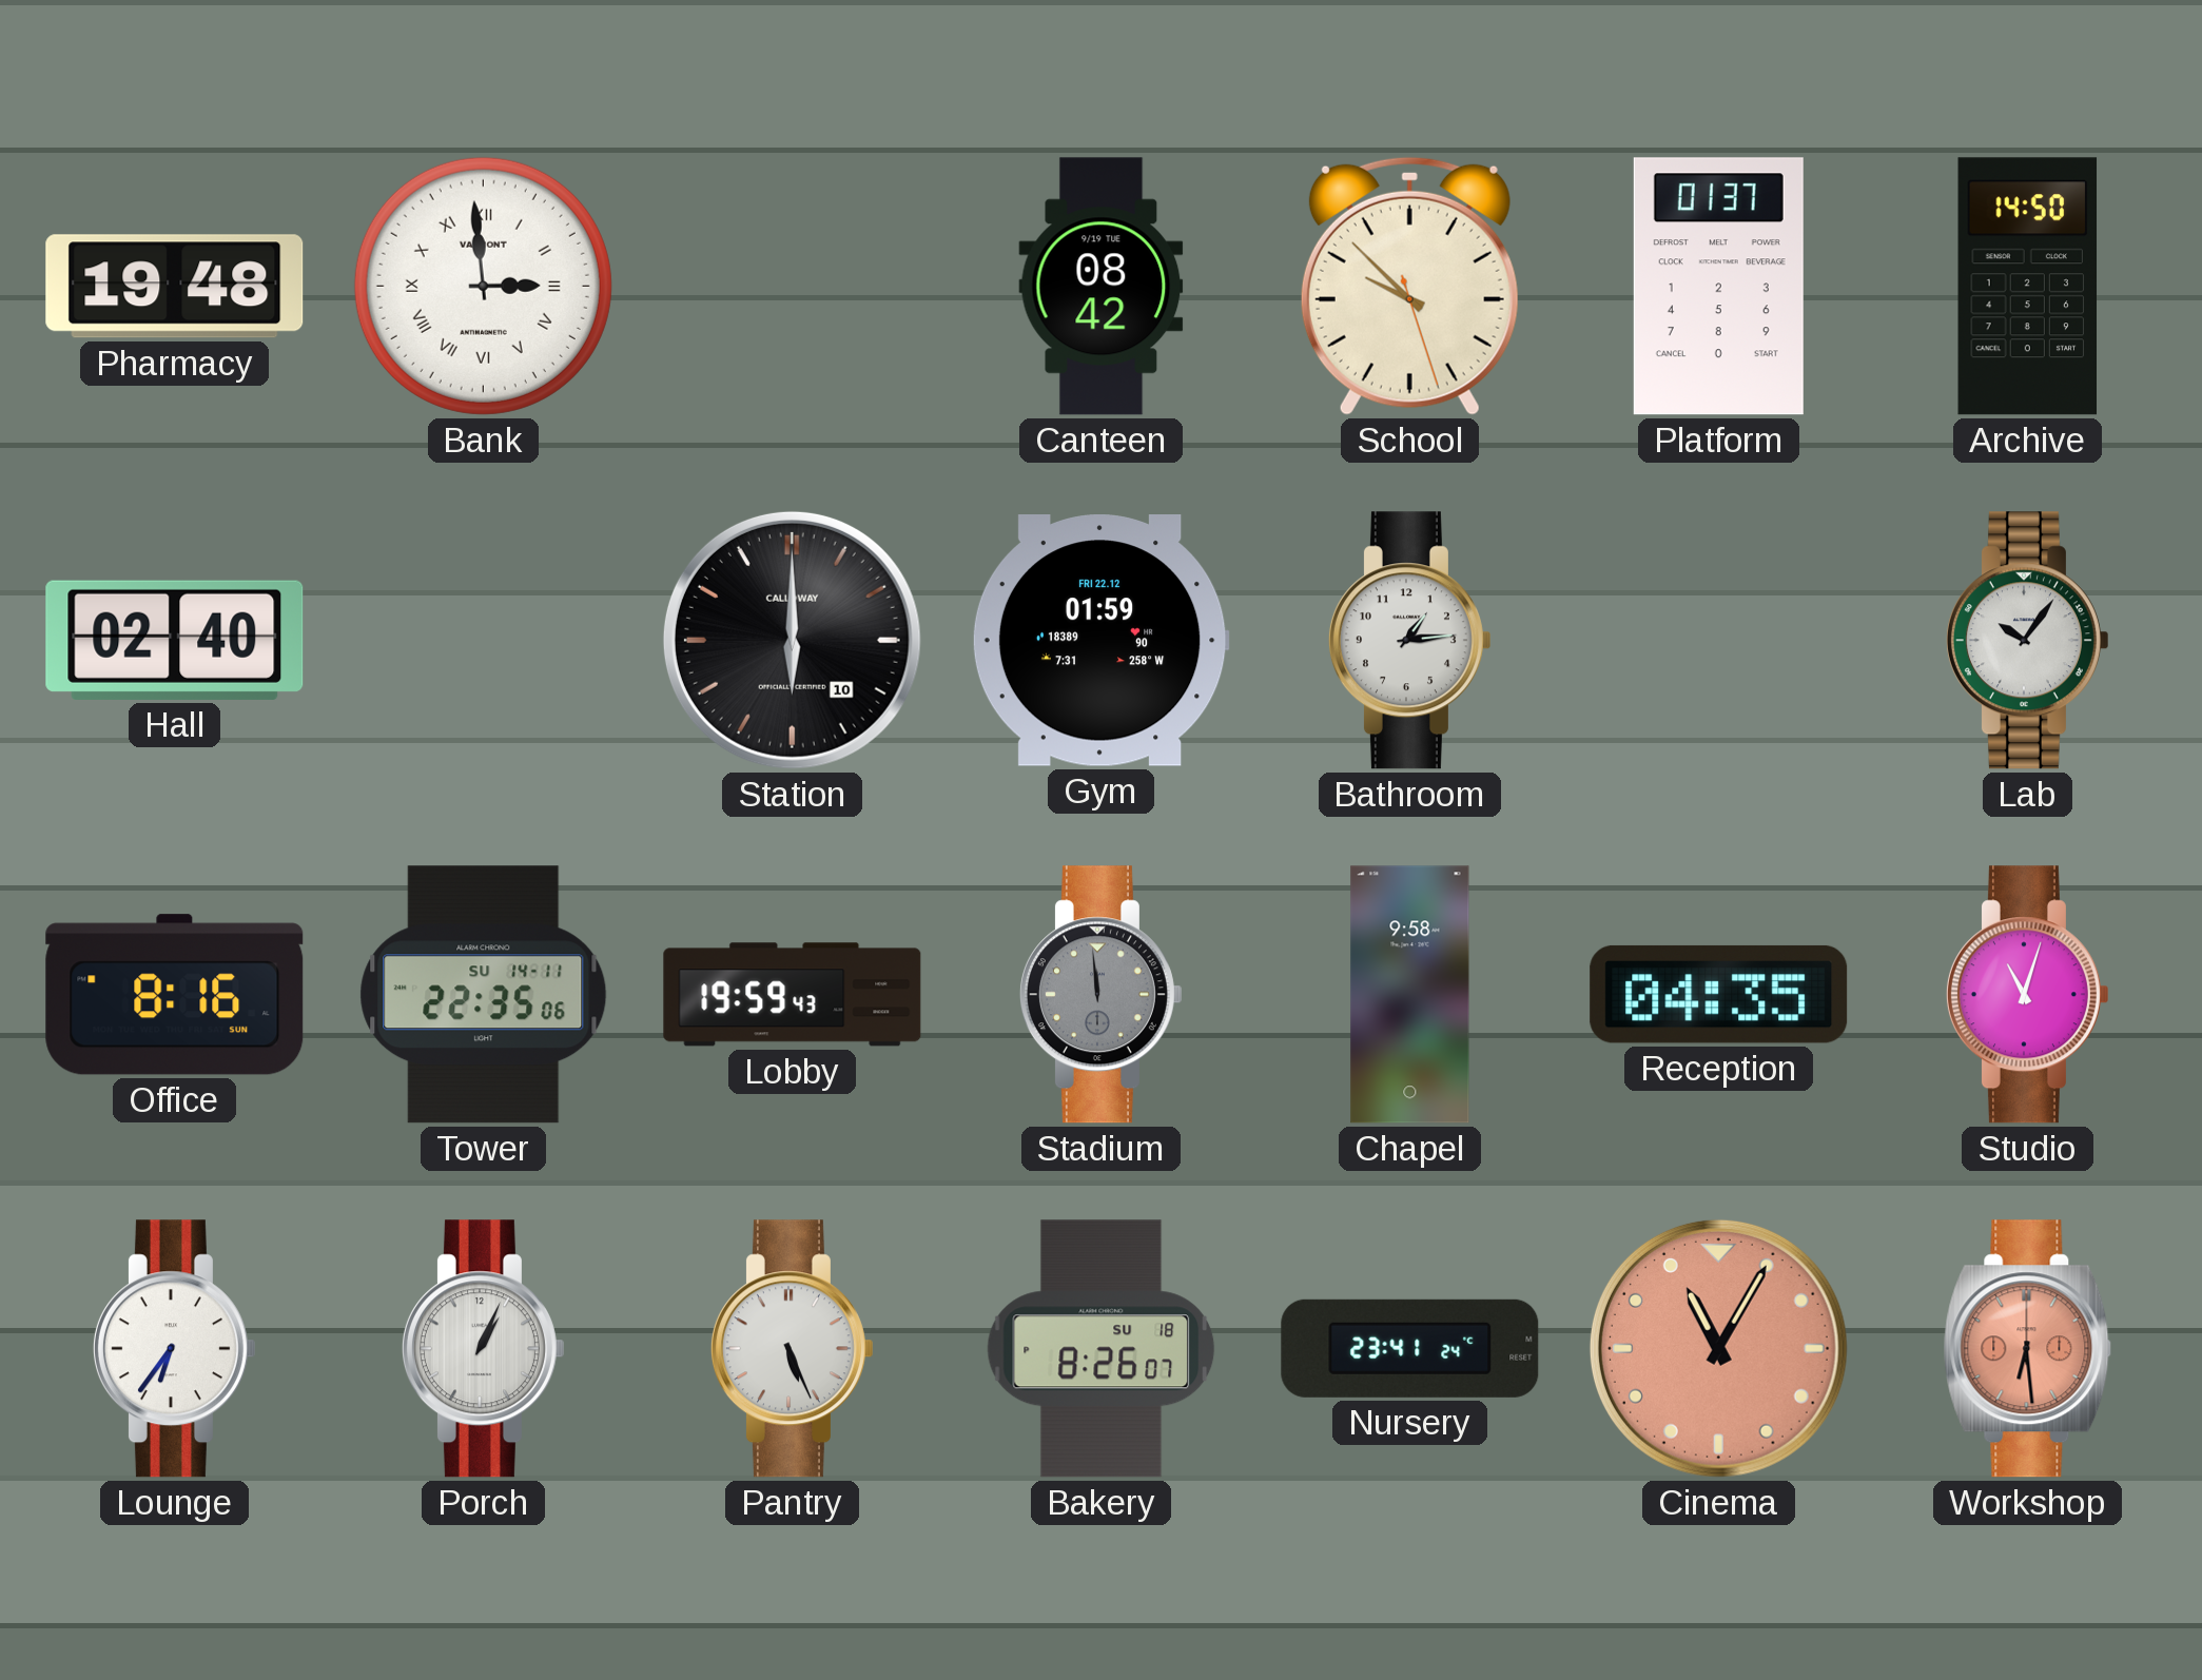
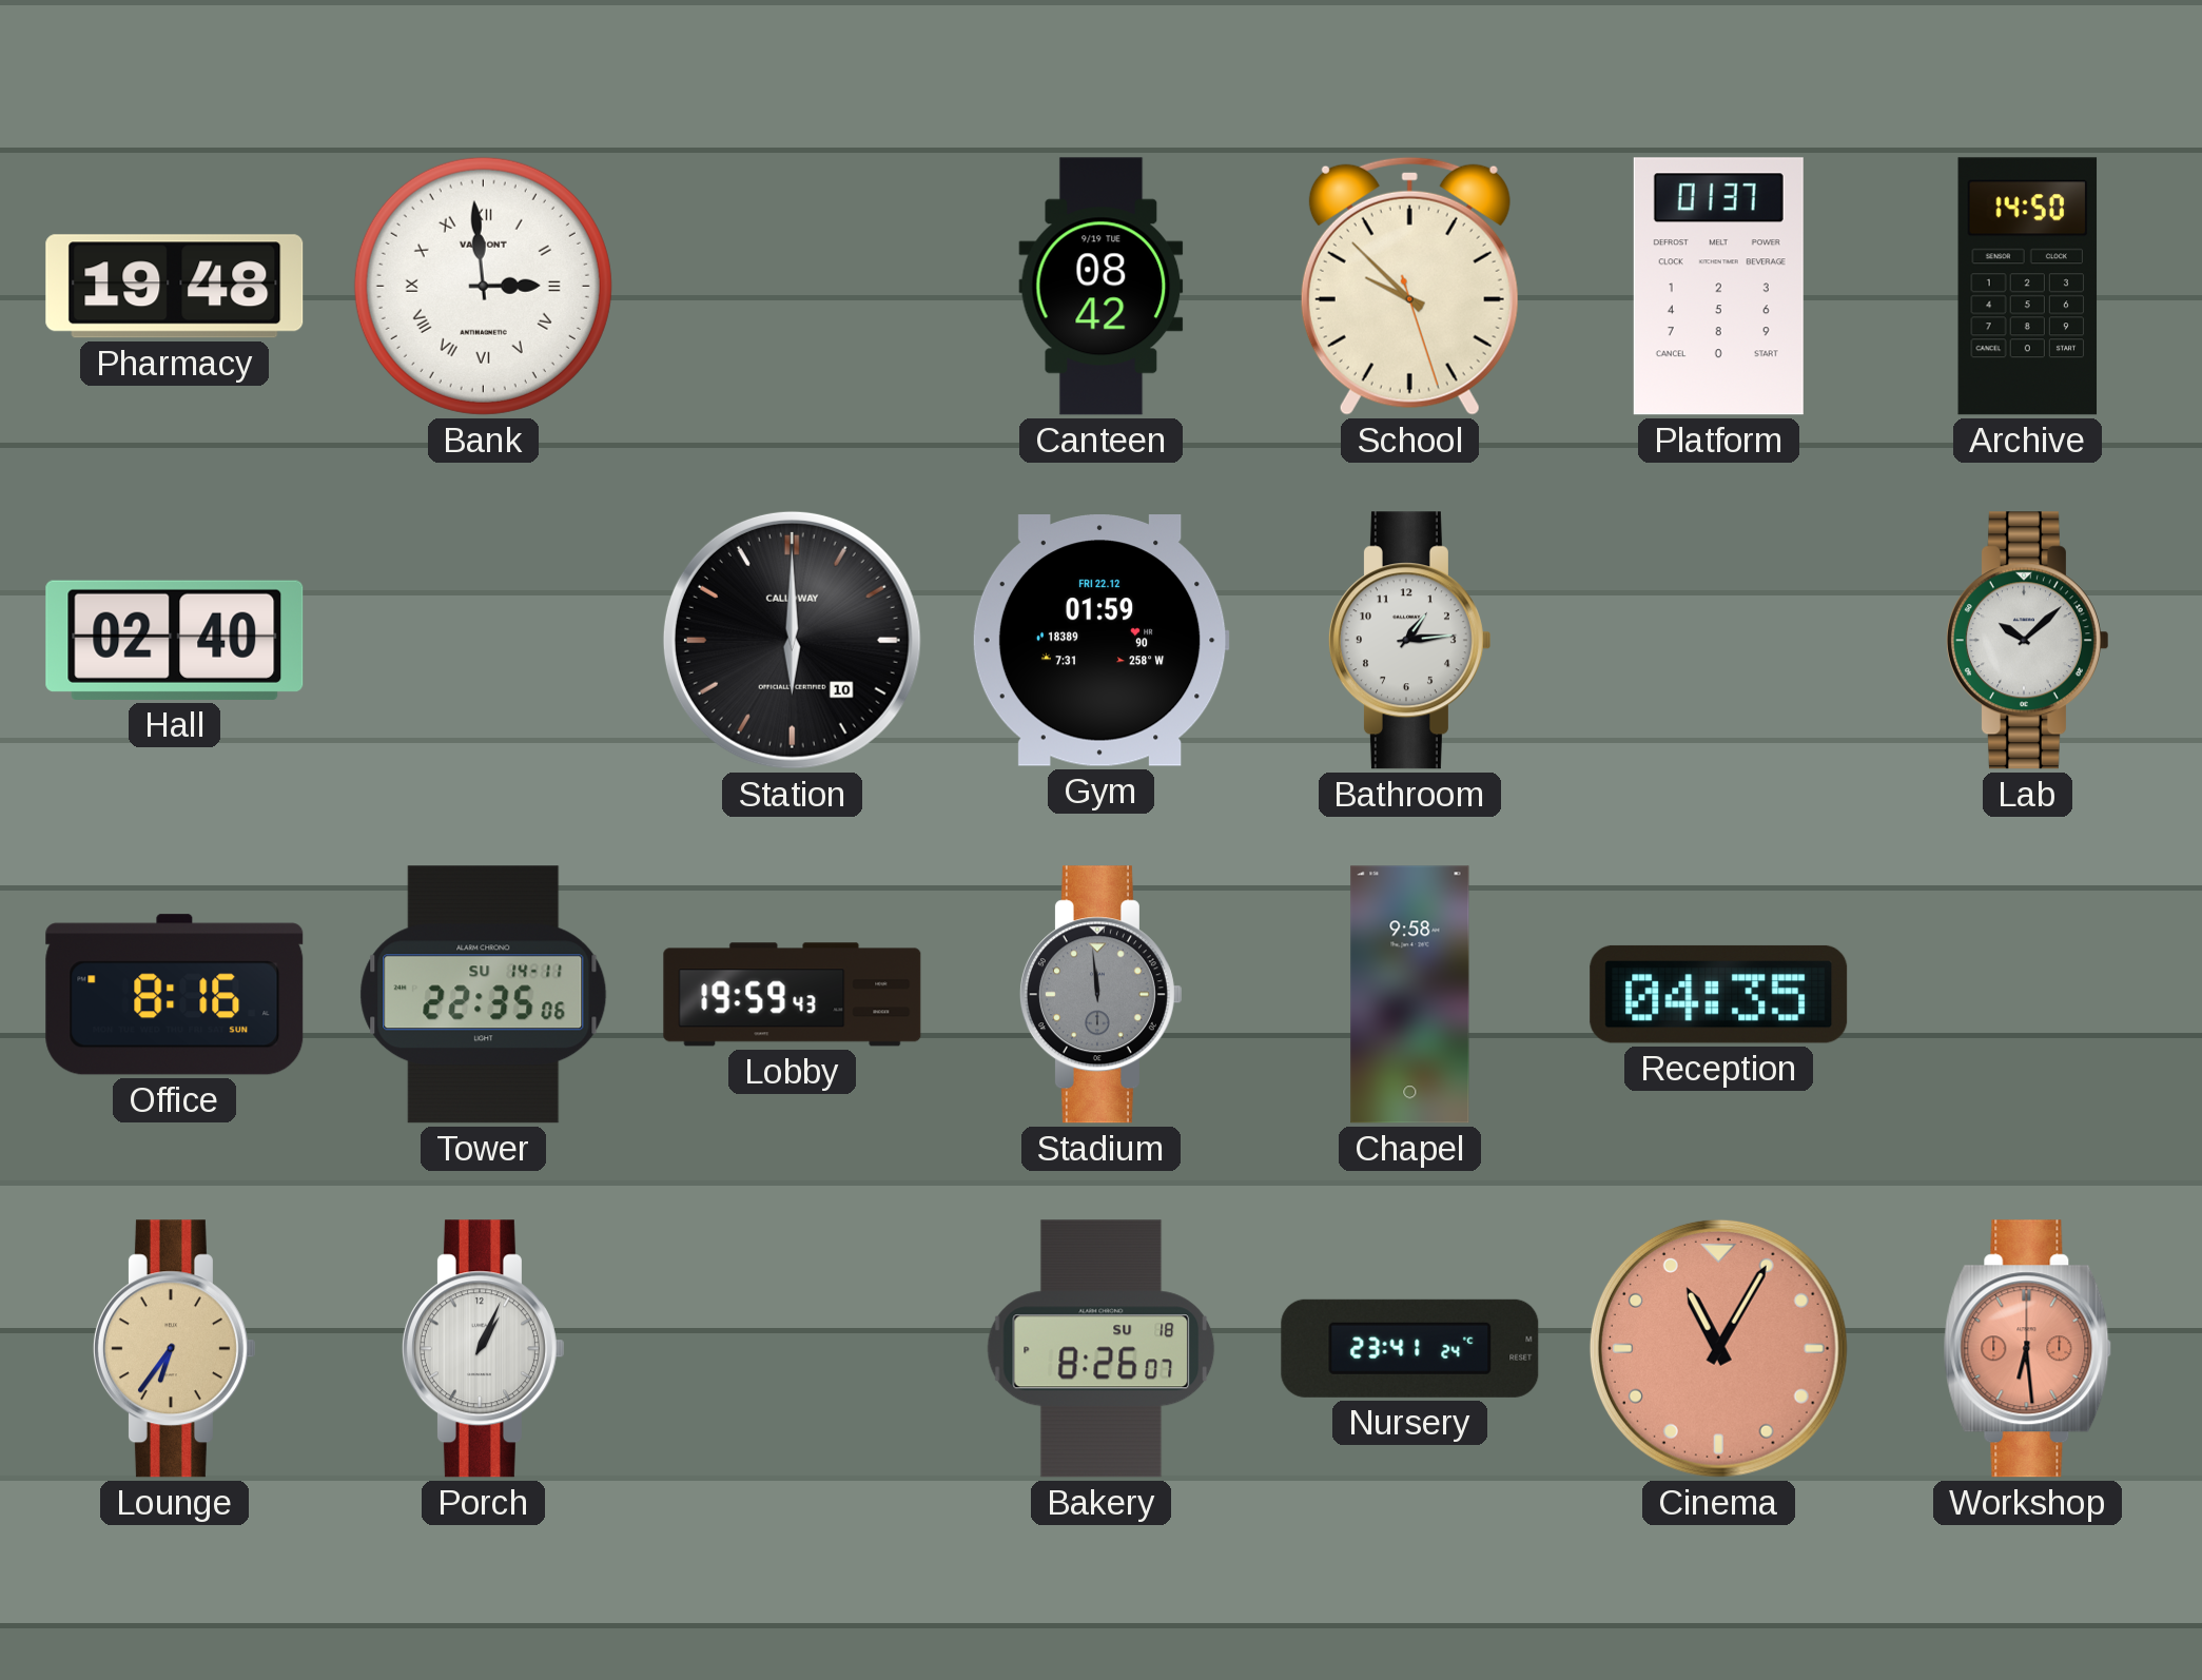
Lab: 10:06 -> 10:08
Studio: 11:03 -> none
Lounge dial: white -> champagne
Pantry: 5:26 -> none
